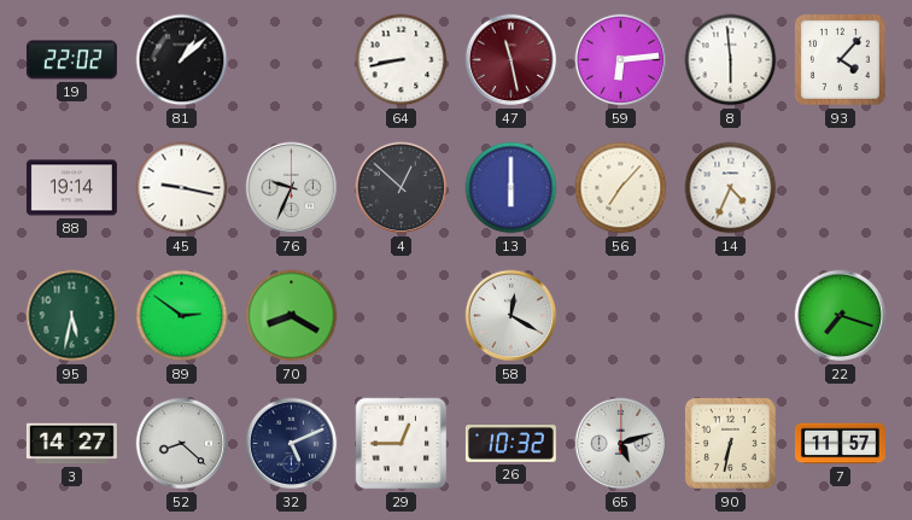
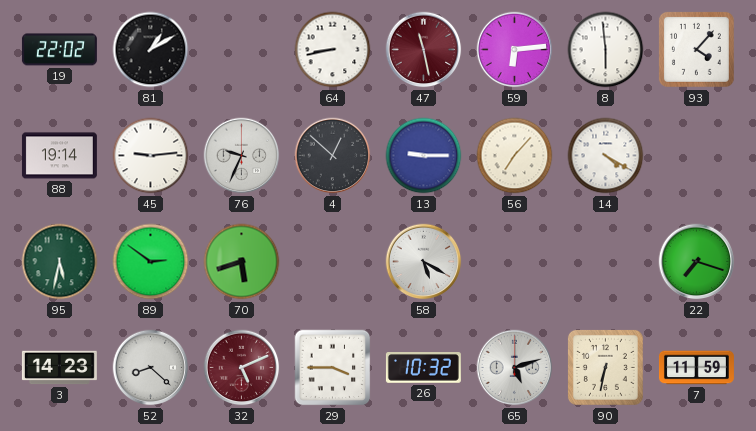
81: 1:08 -> 1:10
45: 9:17 -> 9:14
13: 6:00 -> 9:15
14: 4:34 -> 4:20
70: 8:20 -> 5:42
58: 12:20 -> 5:20
3: 14:27 -> 14:23
32 dial: navy -> burgundy
29: 12:45 -> 3:45
7: 11:57 -> 11:59
